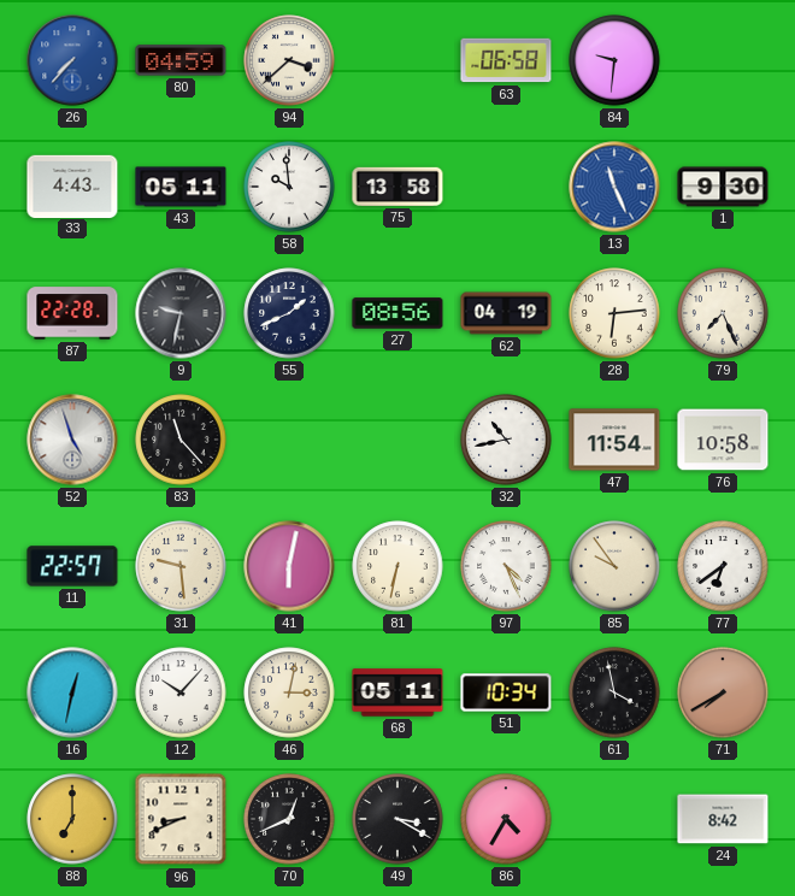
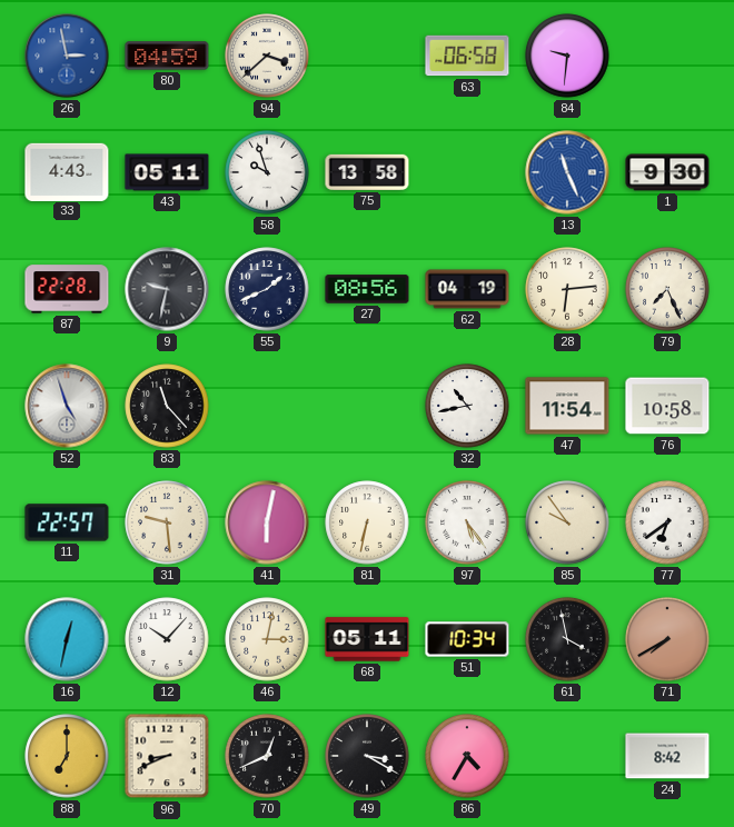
26: 7:37 -> 2:58
58: 9:59 -> 9:57
97: 4:26 -> 5:24
